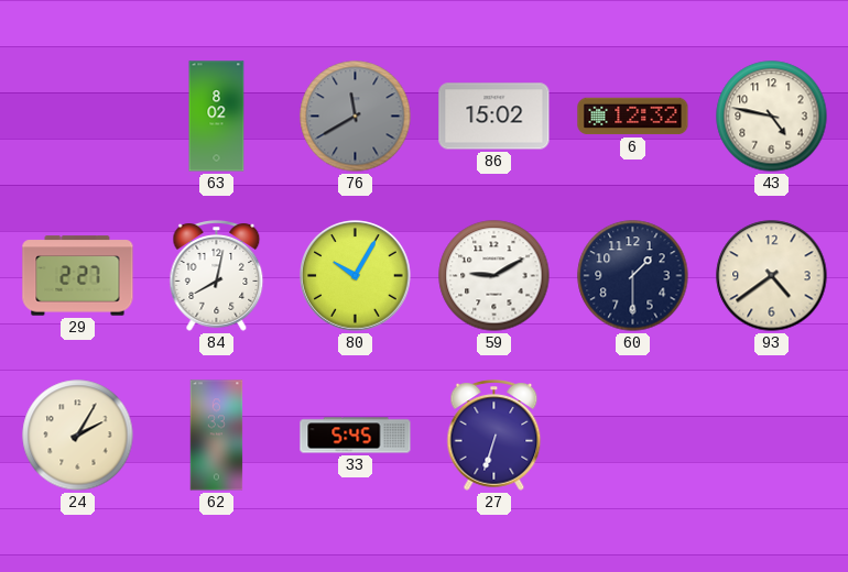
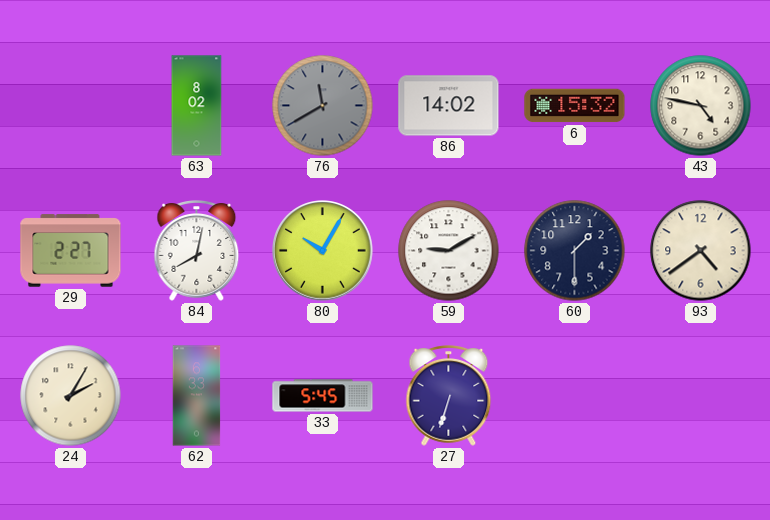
86: 15:02 -> 14:02
6: 12:32 -> 15:32
